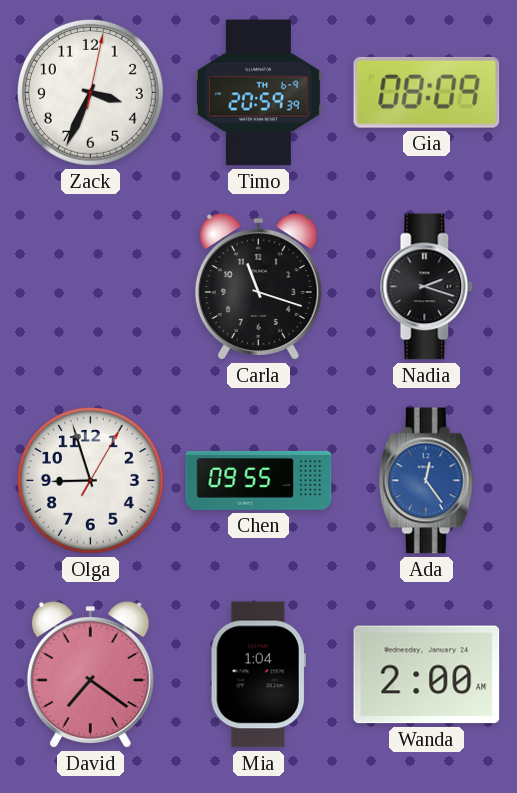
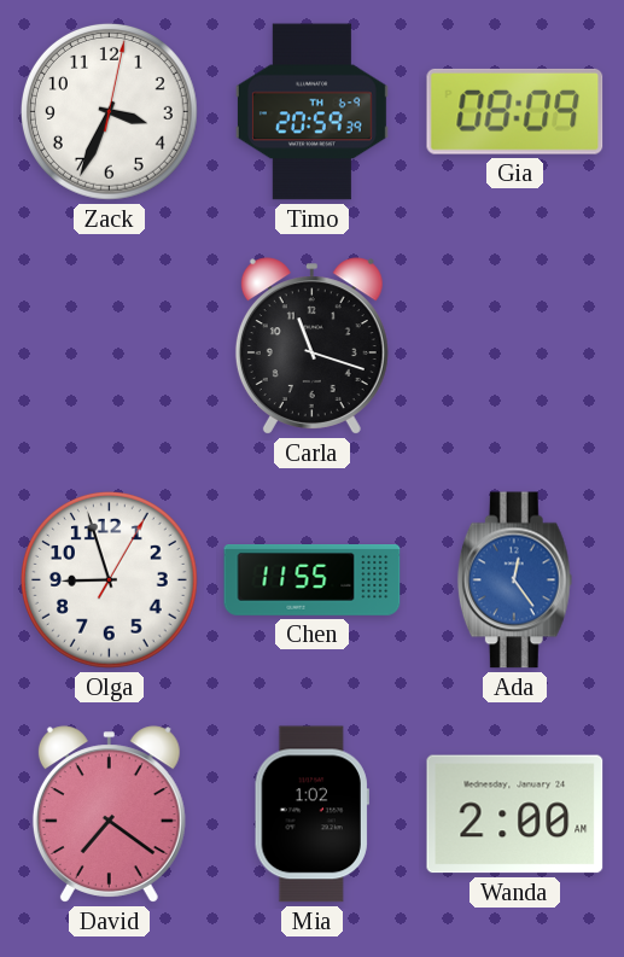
Nadia: 2:18 -> none
Chen: 09:55 -> 11:55
Mia: 1:04 -> 1:02
